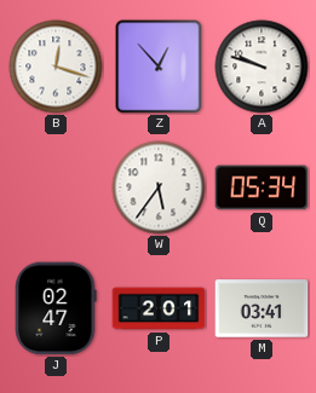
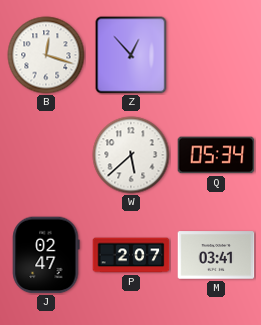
A: 9:48 -> none
W: 5:36 -> 5:38
P: 2:01 -> 2:07
